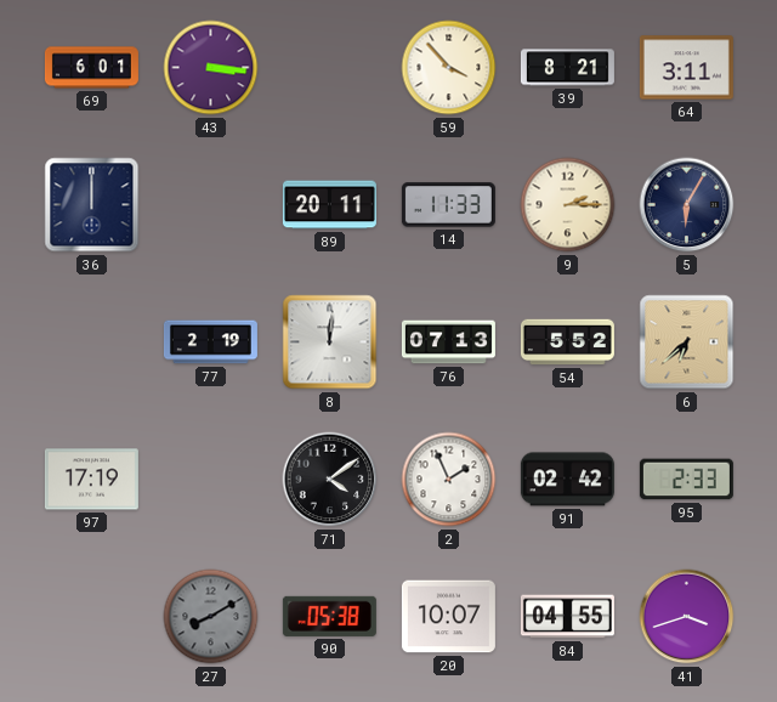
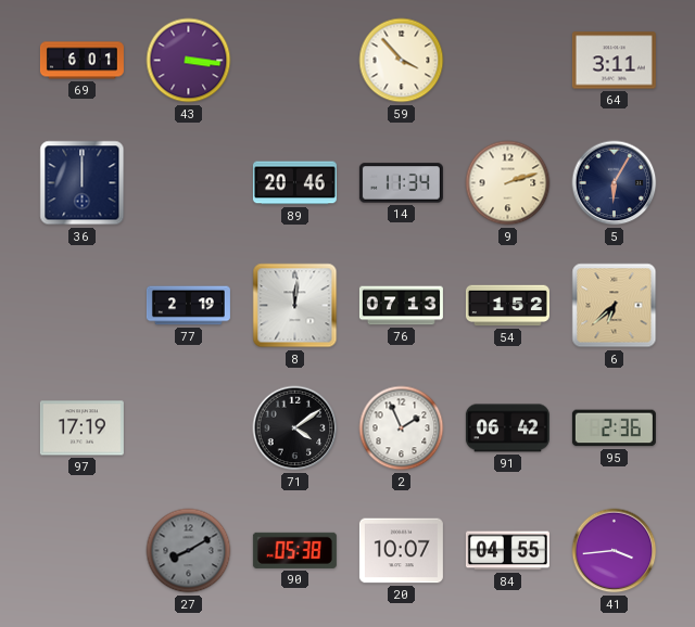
39: 8:21 -> none
89: 20:11 -> 20:46
14: 11:33 -> 11:34
9: 2:15 -> 2:12
54: 5:52 -> 1:52
91: 02:42 -> 06:42
95: 2:33 -> 2:36
41: 3:42 -> 3:44
